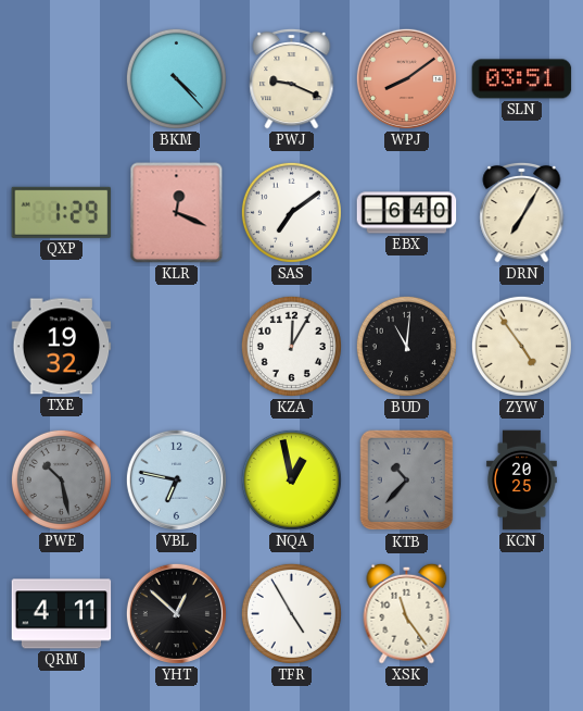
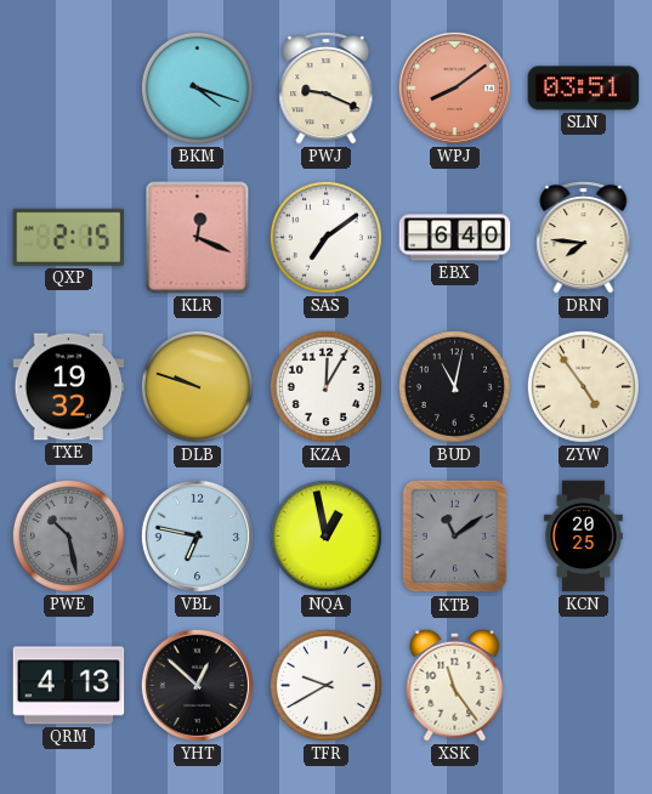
BKM: 4:23 -> 4:18
QXP: 1:29 -> 2:15
DRN: 7:05 -> 7:46
DLB: none -> 9:48
BUD: 11:01 -> 11:02
KTB: 10:37 -> 11:09
QRM: 4:11 -> 4:13
TFR: 4:55 -> 9:40
